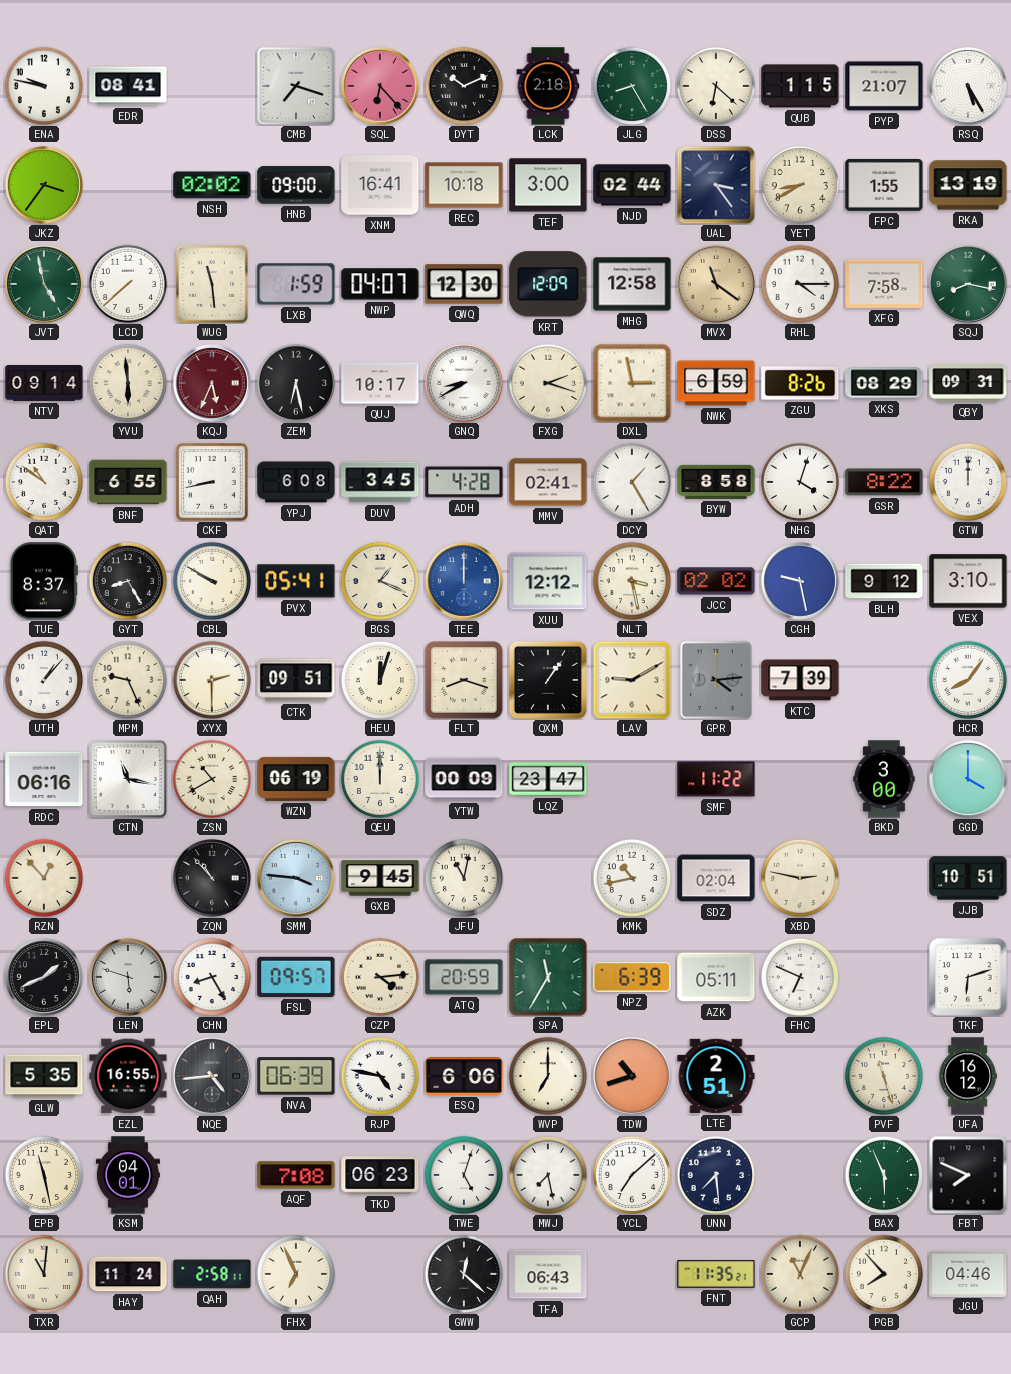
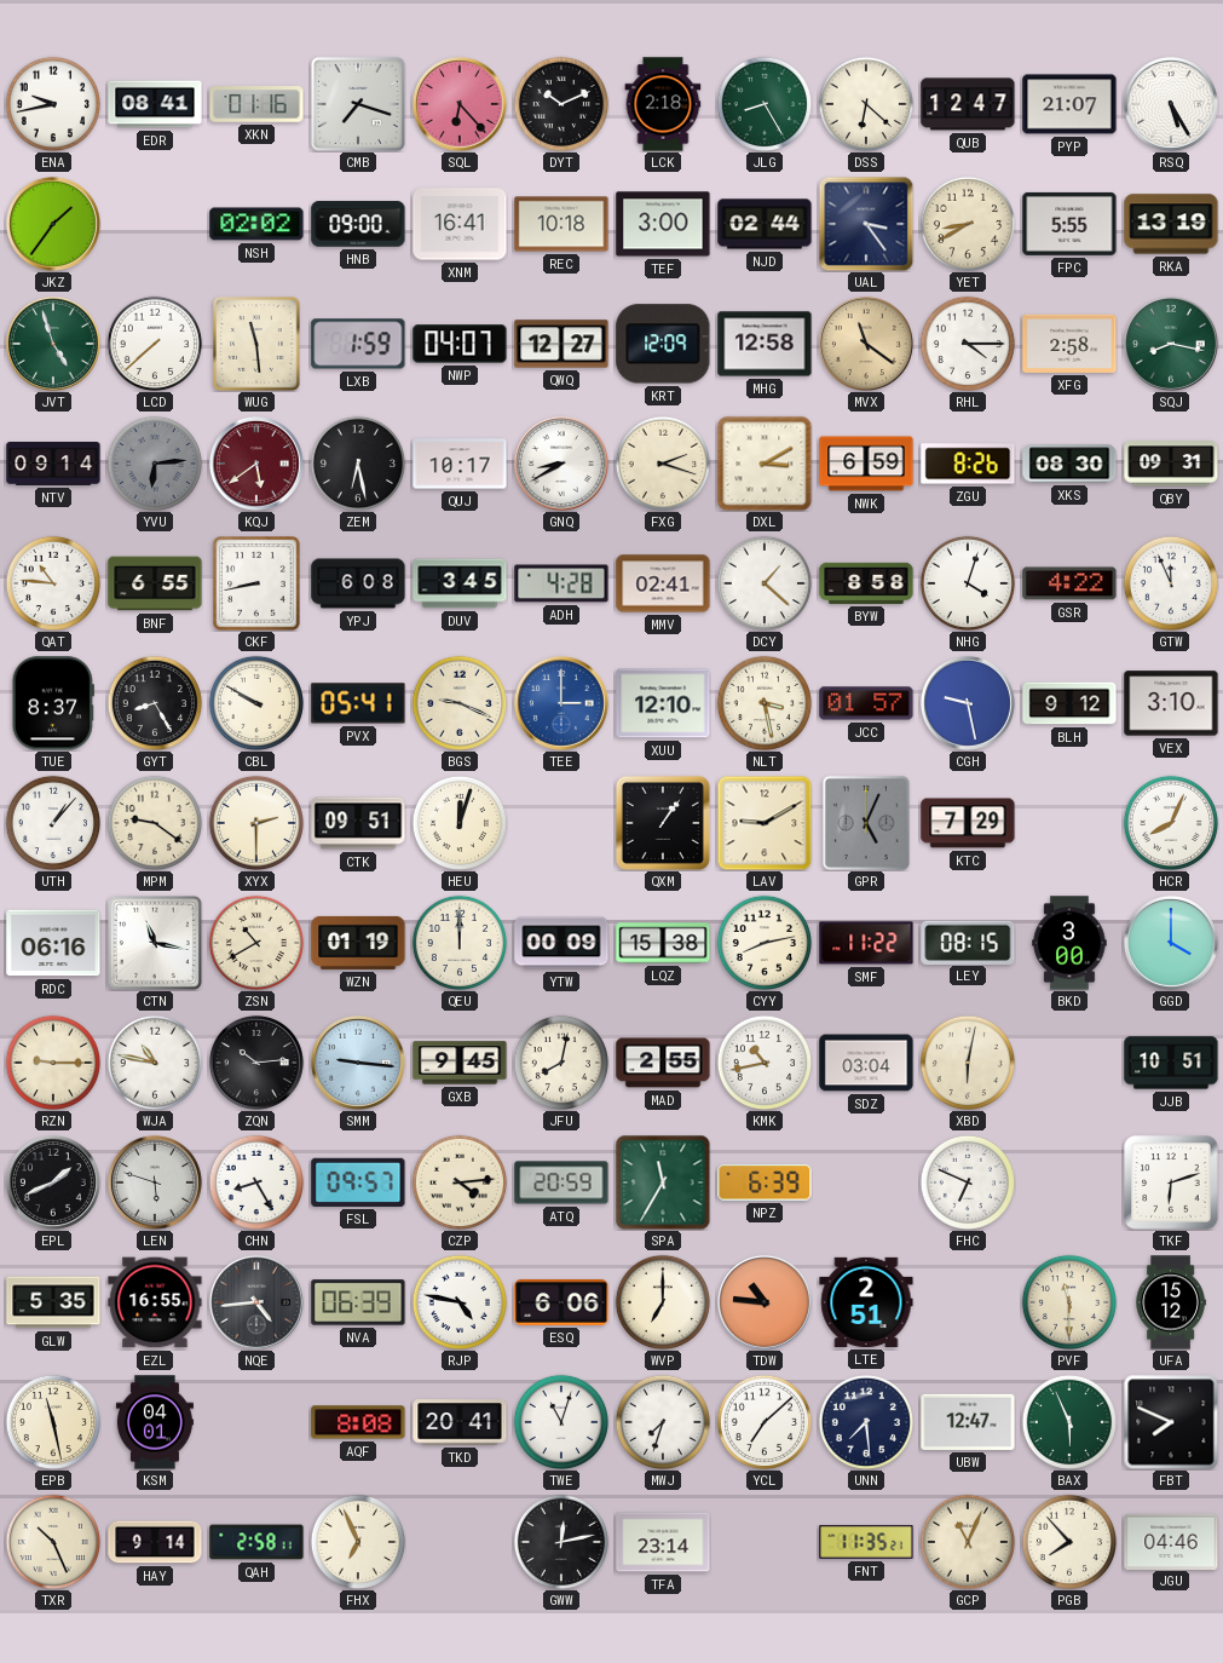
ENA: 9:47 -> 9:43
XKN: none -> 01:16
QUB: 1:15 -> 12:47
JKZ: 3:36 -> 1:36
FPC: 1:55 -> 5:55
JVT: 4:58 -> 4:57
QWQ: 12:30 -> 12:27
XFG: 7:58 -> 2:58
YVU: 5:59 -> 6:14
YVU dial: cream -> grey
KQJ: 5:34 -> 5:39
DXL: 2:58 -> 3:10
XKS: 08:29 -> 08:30
QAT: 10:51 -> 10:46
DCY: 1:25 -> 1:22
GSR: 8:22 -> 4:22
GTW: 12:00 -> 11:56
BGS: 1:19 -> 9:19
TEE: 12:00 -> 3:00
XUU: 12:12 -> 12:10
JCC: 02:02 -> 01:57
MPM: 9:26 -> 9:21
FLT: 8:18 -> none
GPR: 4:14 -> 5:04
KTC: 7:39 -> 7:29
HCR: 8:06 -> 8:04
WZN: 06:19 -> 01:19
LQZ: 23:47 -> 15:38
CYY: none -> 8:13
LEY: none -> 08:15
RZN: 12:53 -> 9:15
WJA: none -> 10:47
ZQN: 10:53 -> 10:14
SMM: 3:46 -> 9:16
JFU: 11:02 -> 8:02
MAD: none -> 2:55
SDZ: 02:04 -> 03:04
XBD: 2:47 -> 6:02
AZK: 05:11 -> none
TDW: 10:42 -> 10:46
PVF: 11:27 -> 11:30
UFA: 16:12 -> 15:12
AQF: 7:08 -> 8:08
TKD: 06:23 -> 20:41
TWE: 5:03 -> 11:03
MWJ: 7:28 -> 7:33
UBW: none -> 12:47
TXR: 11:01 -> 10:26
HAY: 11:24 -> 9:14
GWW: 12:22 -> 12:13
TFA: 06:43 -> 23:14
